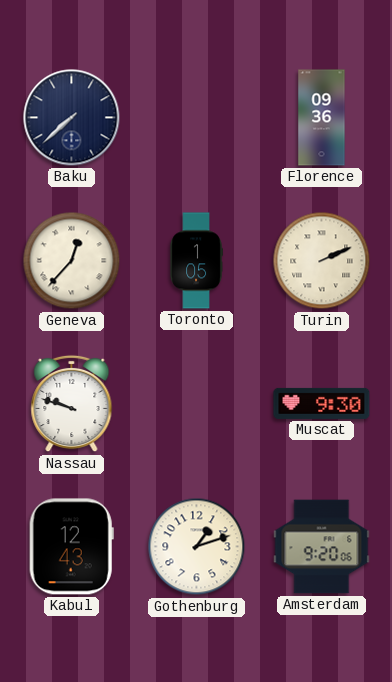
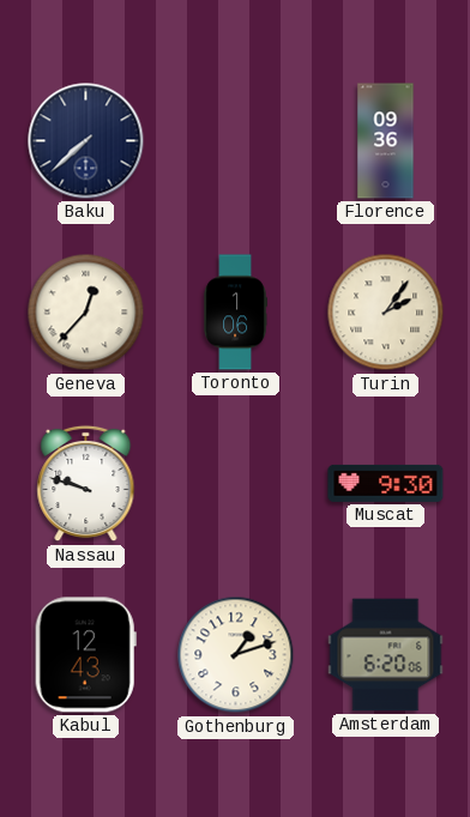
Toronto: 1:05 -> 1:06
Turin: 2:11 -> 2:06
Amsterdam: 9:20 -> 6:20
